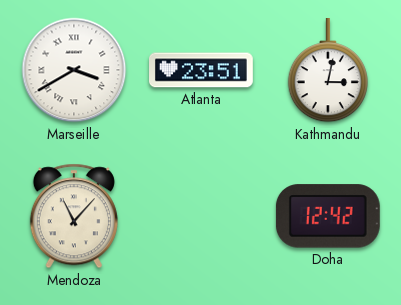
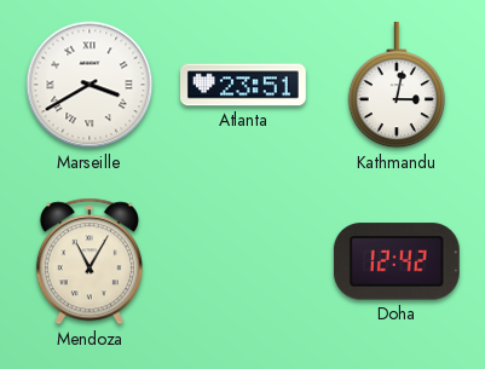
Mendoza: 11:07 -> 11:05
